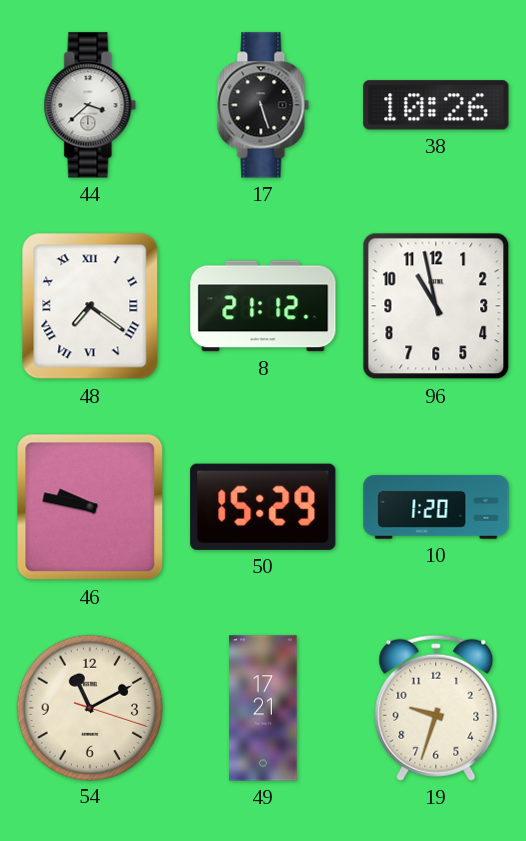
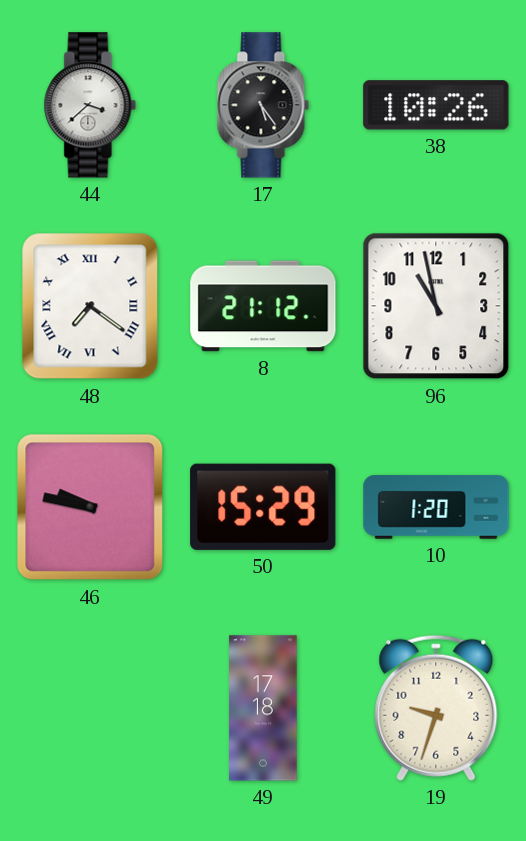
17: 5:27 -> 5:24
54: 11:10 -> none
49: 17:21 -> 17:18
